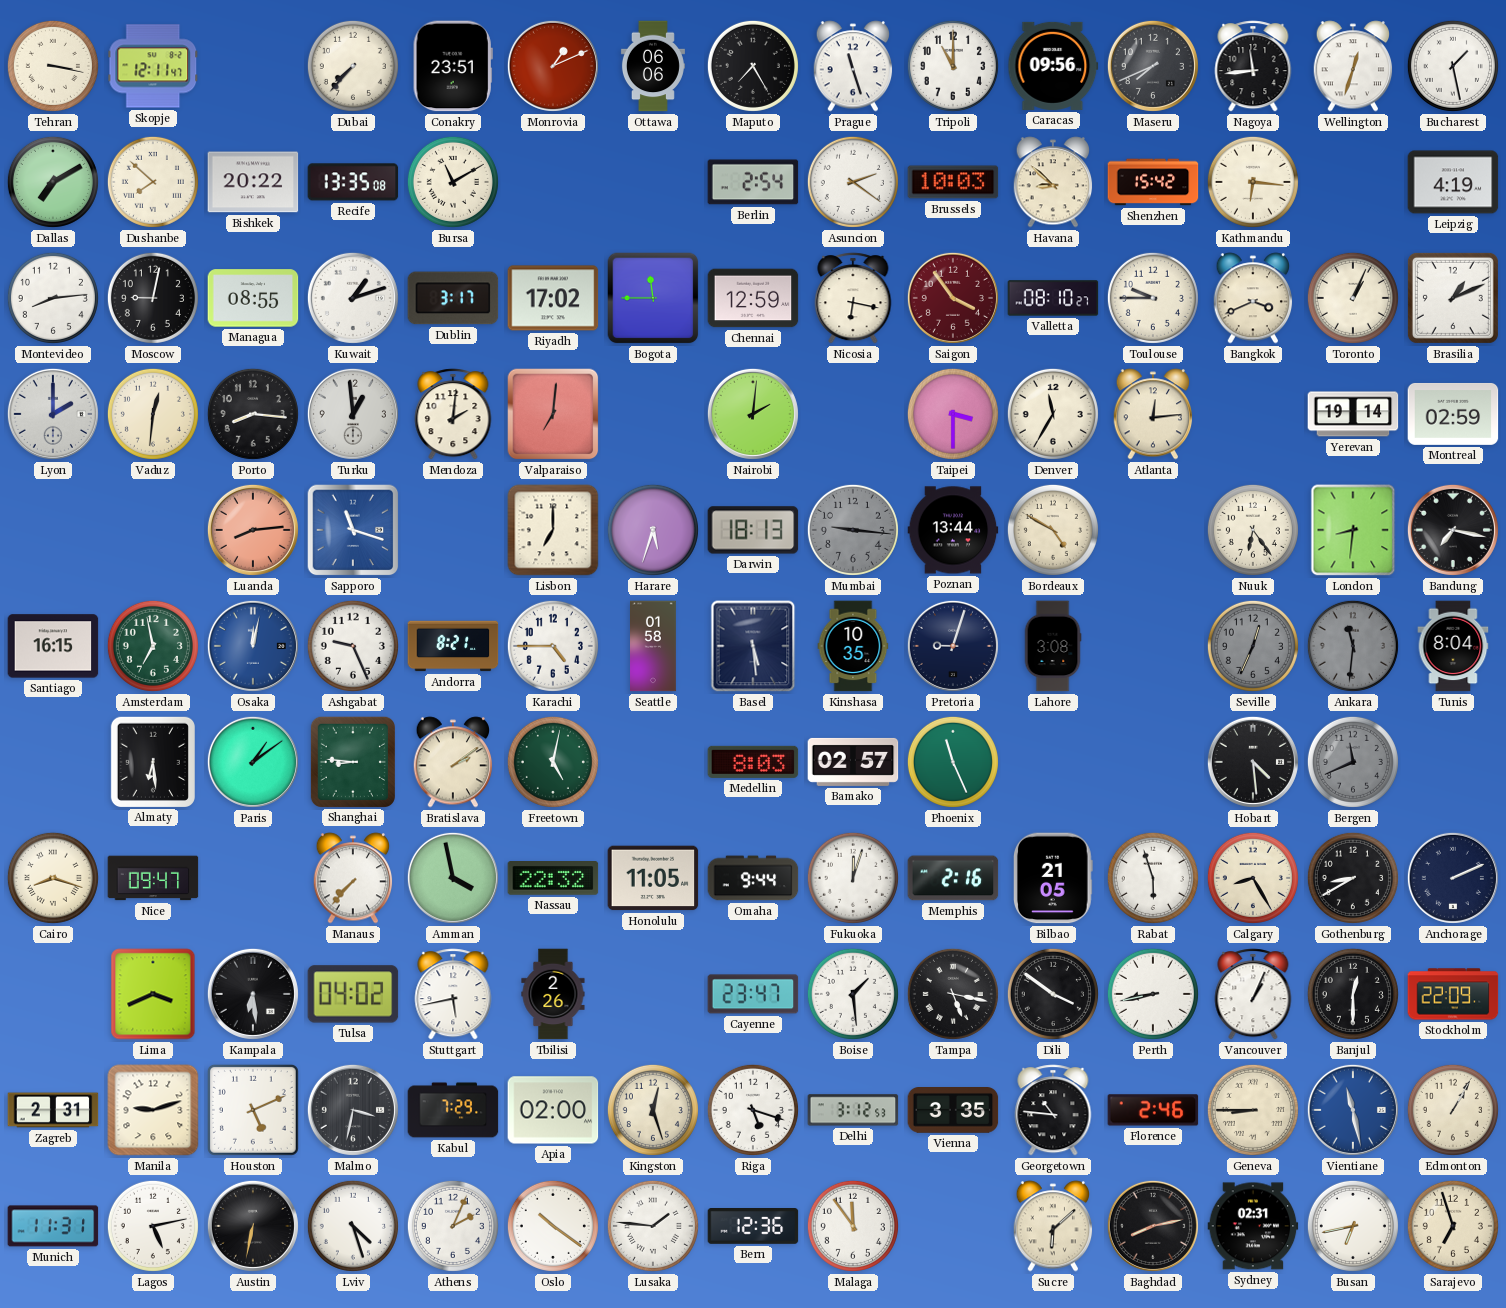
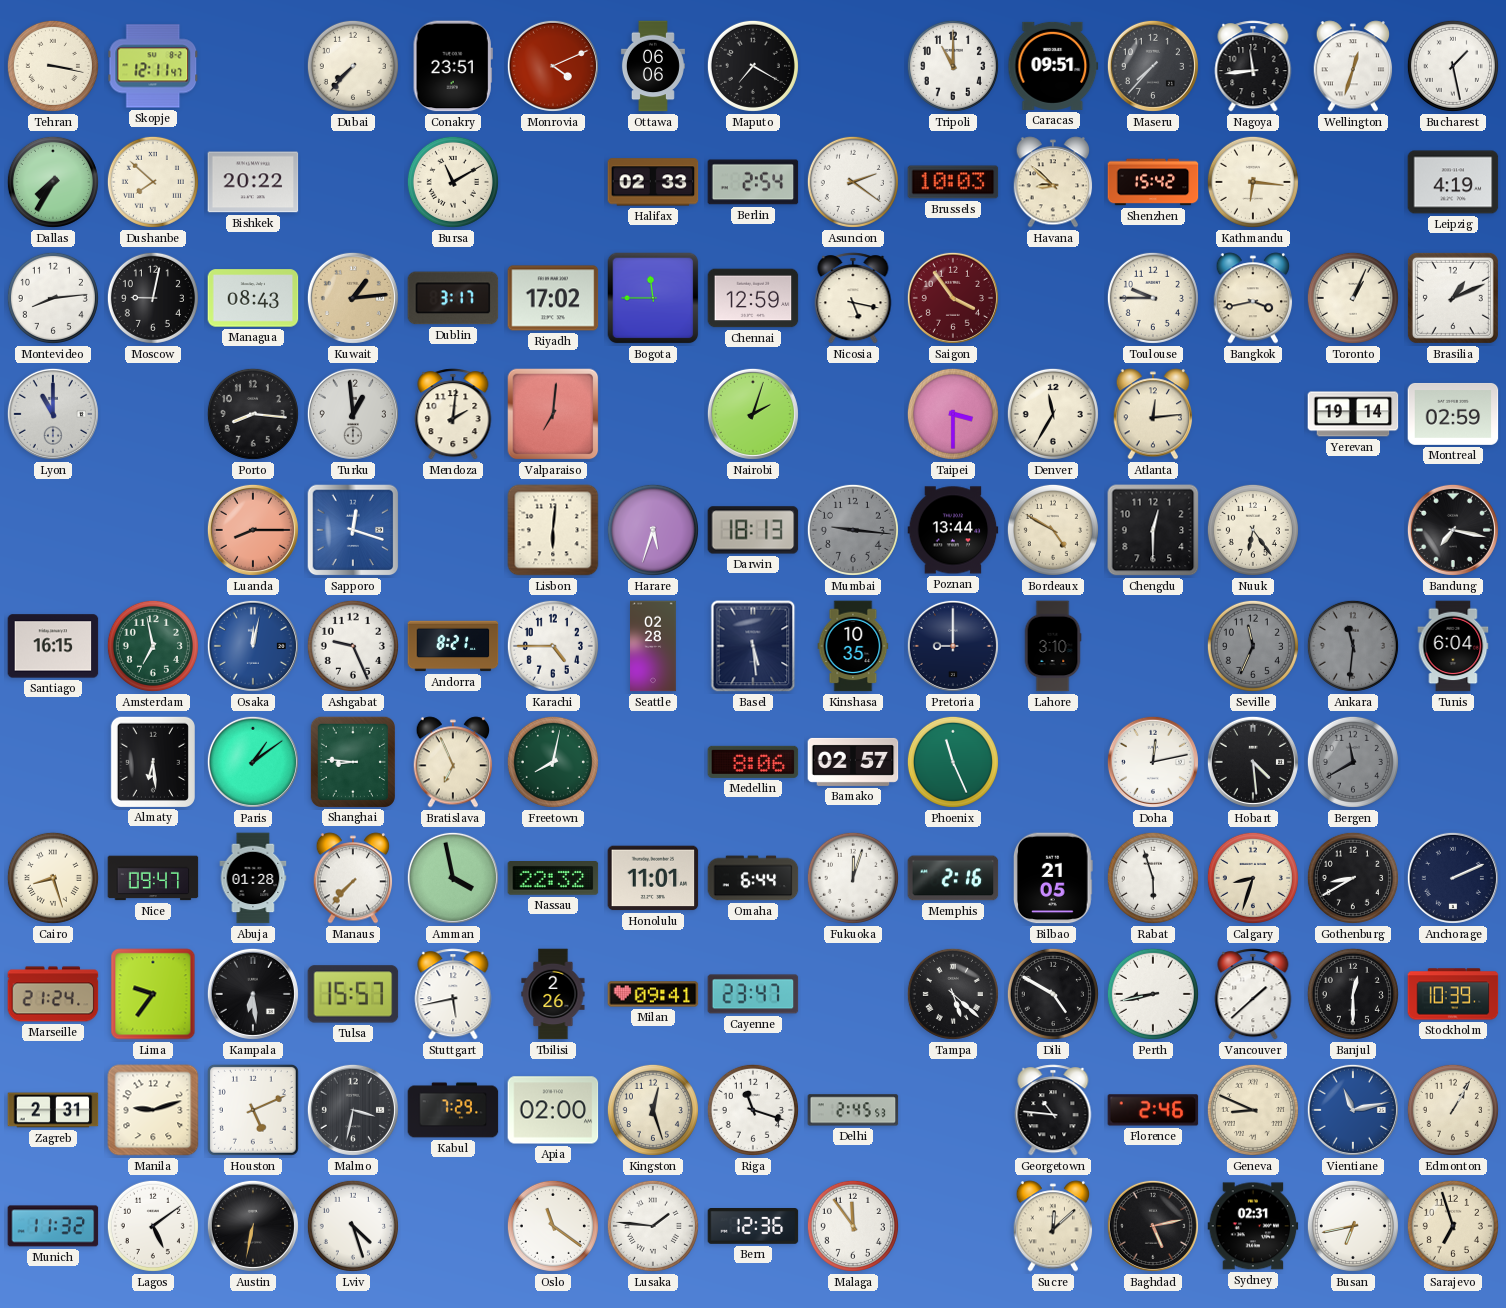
Monrovia: 1:11 -> 4:11
Maputo: 7:25 -> 7:20
Prague: 11:27 -> none
Caracas: 09:56 -> 09:51
Maseru: 7:41 -> 7:37
Dallas: 7:10 -> 7:35
Recife: 13:35 -> none
Halifax: none -> 02:33
Managua: 08:55 -> 08:43
Kuwait: 1:12 -> 1:14
Kuwait dial: white -> champagne
Nicosia: 6:17 -> 5:17
Valletta: 08:10 -> none
Bangkok: 3:41 -> 3:43
Lyon: 2:00 -> 11:00
Vaduz: 12:31 -> none
Nairobi: 2:01 -> 2:03
Luanda: 8:14 -> 8:15
Sapporo: 11:18 -> 12:18
Lisbon: 7:00 -> 6:01
Chengdu: none -> 12:30
London: 8:31 -> none
Seattle: 01:58 -> 02:28
Pretoria: 9:03 -> 9:00
Lahore: 3:08 -> 3:10
Seville: 12:34 -> 11:34
Tunis: 8:04 -> 6:04
Bratislava: 2:09 -> 6:56
Freetown: 5:02 -> 8:02
Medellin: 8:03 -> 8:06
Doha: none -> 12:13
Bergen: 11:41 -> 11:40
Cairo: 8:18 -> 8:27
Abuja: none -> 01:28
Honolulu: 11:05 -> 11:01
Omaha: 9:44 -> 6:44
Calgary: 8:25 -> 8:33
Marseille: none -> 21:24
Lima: 3:41 -> 9:36
Tulsa: 04:02 -> 15:57
Milan: none -> 09:41
Boise: 1:29 -> none
Tampa: 5:17 -> 5:22
Dili: 3:51 -> 4:50
Vancouver: 1:04 -> 1:38
Stockholm: 22:09 -> 10:39
Riga: 5:18 -> 11:18
Delhi: 3:12 -> 2:45
Vienna: 3:35 -> none
Geneva: 8:45 -> 8:49
Vientiane: 11:28 -> 11:13
Munich: 11:31 -> 11:32
Lagos: 5:13 -> 5:09
Athens: 2:04 -> none
Oslo: 10:21 -> 11:21
Sucre: 6:08 -> 12:08
Baghdad: 8:13 -> 5:13
